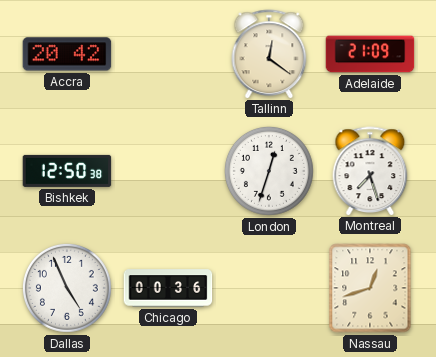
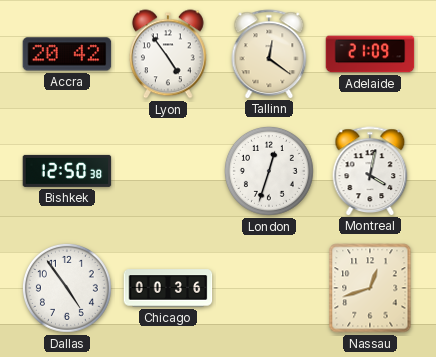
Lyon: none -> 4:54
Montreal: 7:27 -> 4:02
Dallas: 4:56 -> 4:54
